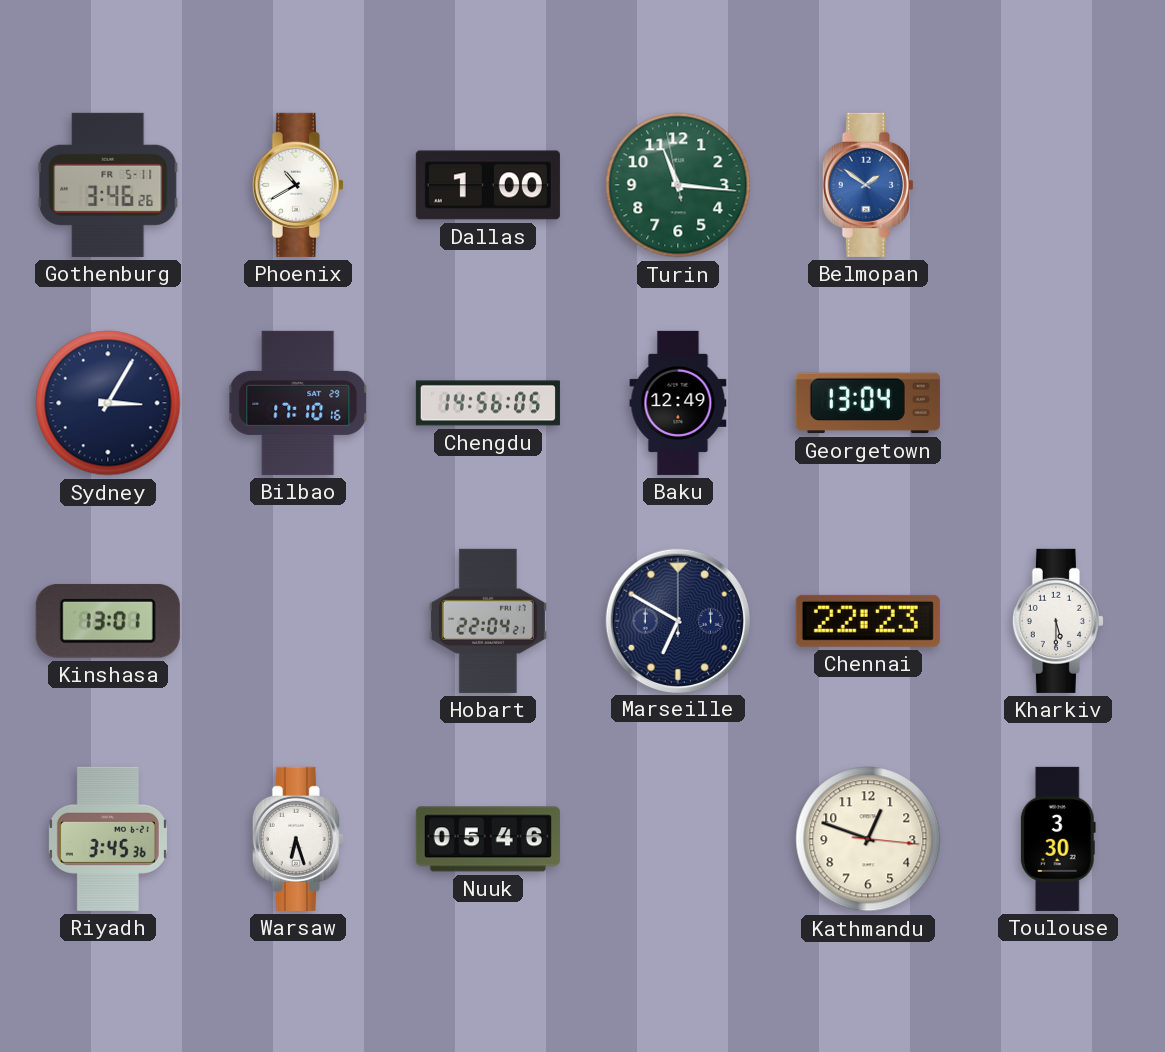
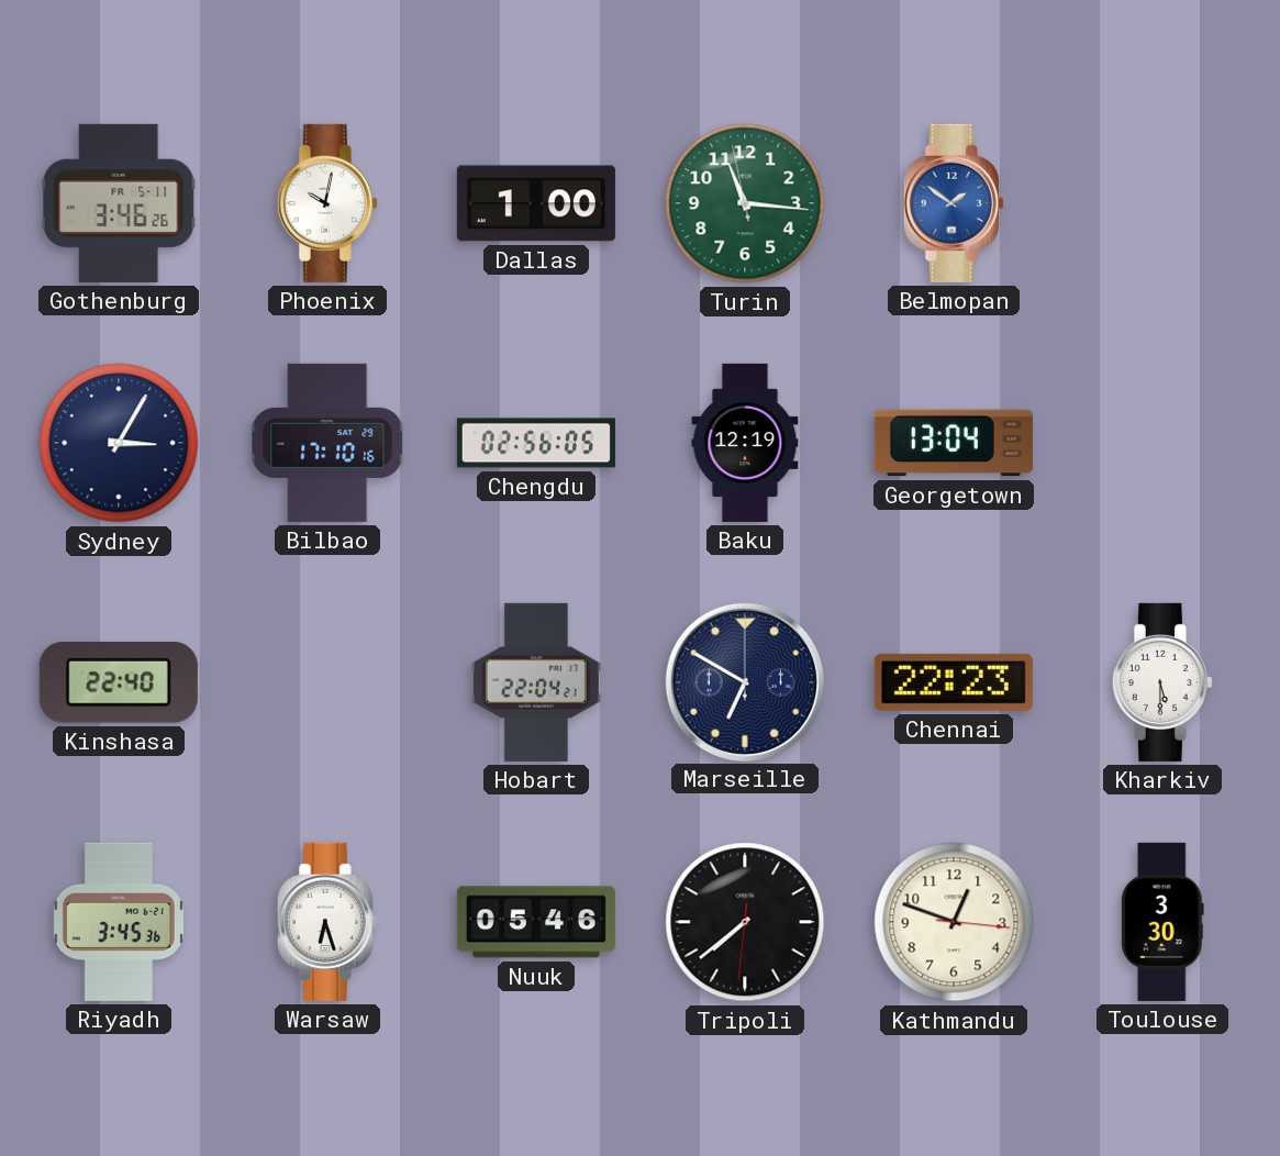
Phoenix: 10:40 -> 10:02
Chengdu: 14:56 -> 02:56
Baku: 12:49 -> 12:19
Kinshasa: 13:01 -> 22:40
Tripoli: none -> 7:38
